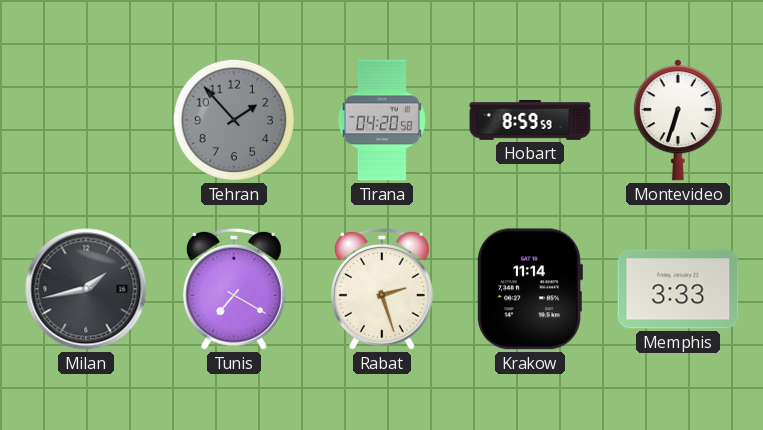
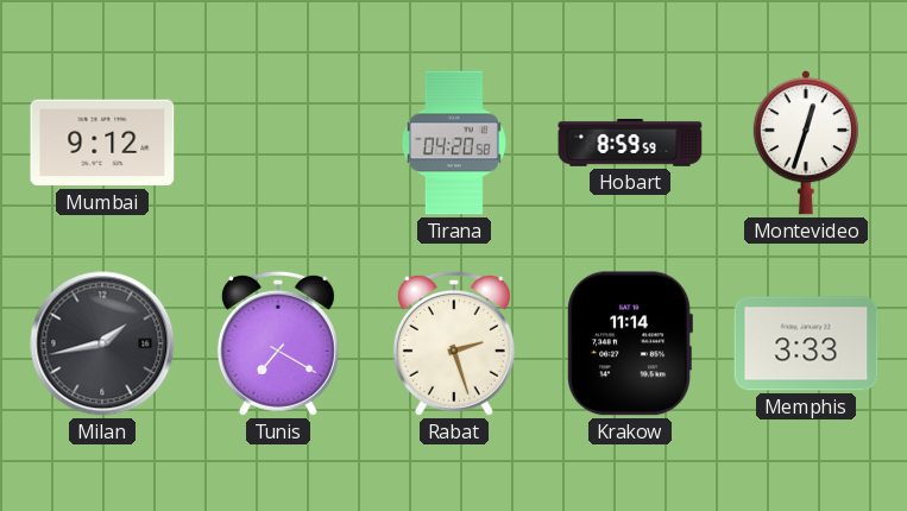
Mumbai: none -> 9:12
Tehran: 1:53 -> none
Montevideo: 6:33 -> 12:33
